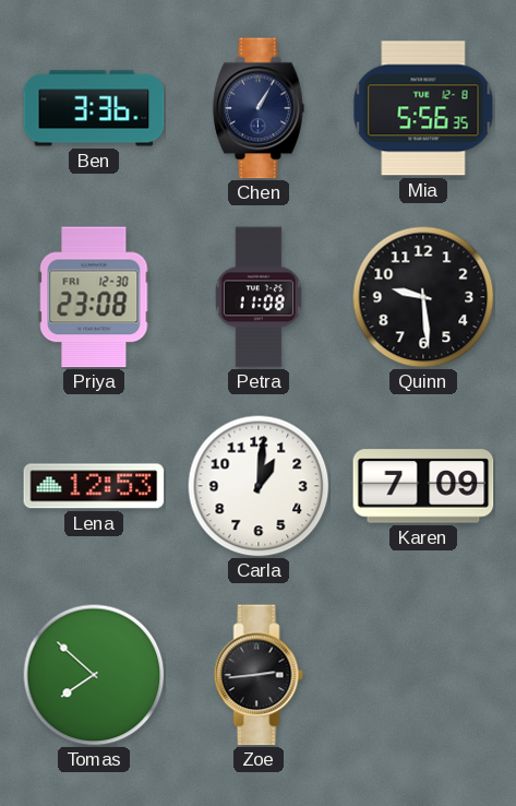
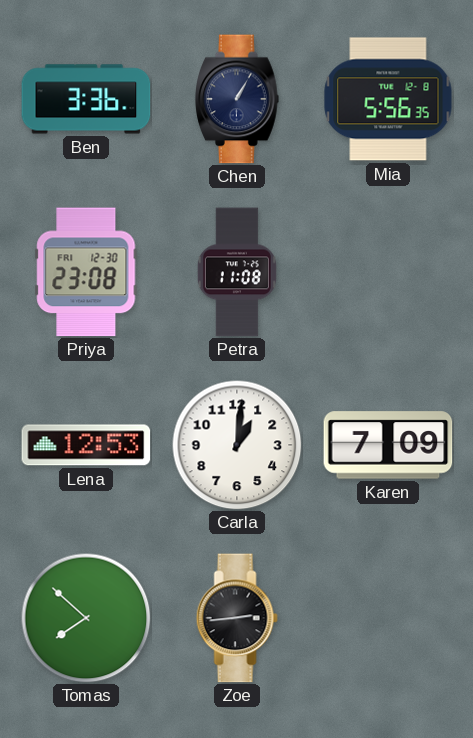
Quinn: 9:29 -> none
